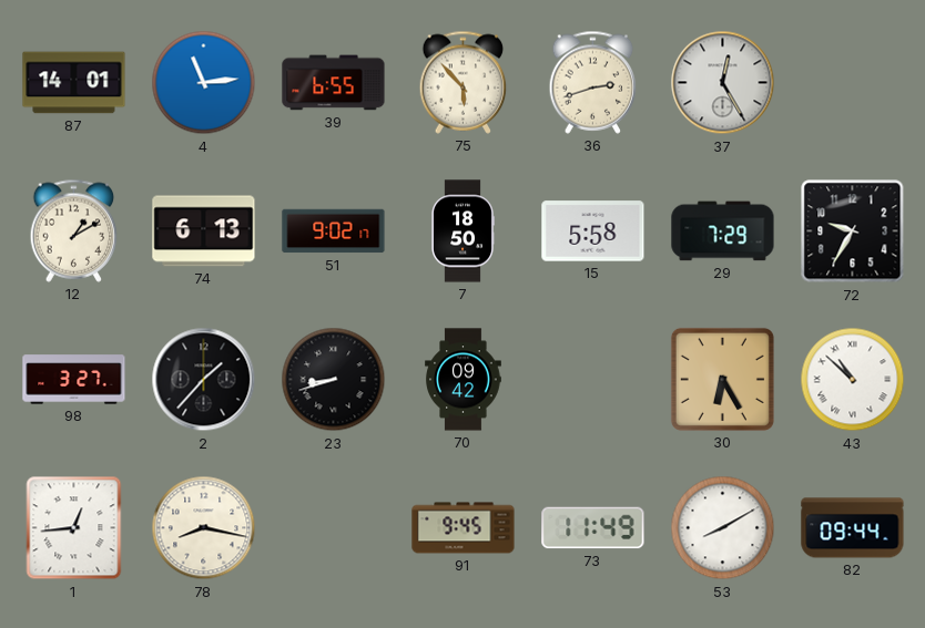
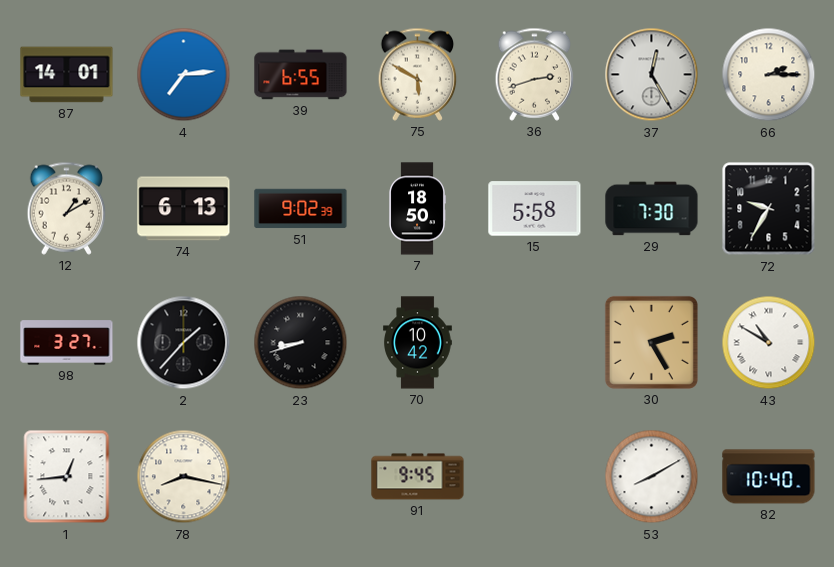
4: 11:14 -> 7:14
75: 5:53 -> 5:50
66: none -> 2:15
51: 9:02:17 -> 9:02:39
29: 7:29 -> 7:30
70: 09:42 -> 10:42
30: 6:25 -> 2:25
43: 10:52 -> 10:50
73: 11:49 -> none
82: 09:44 -> 10:40
